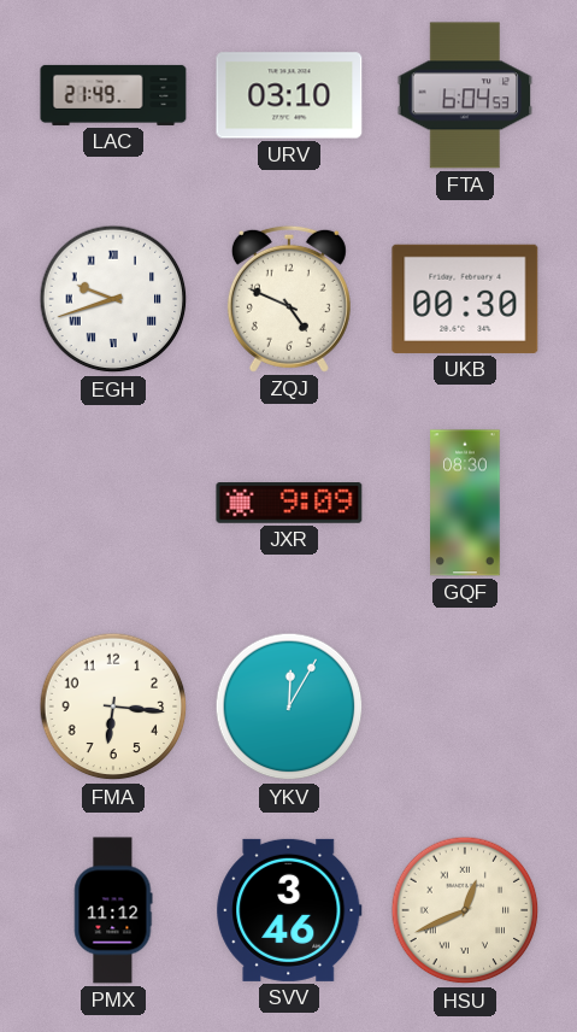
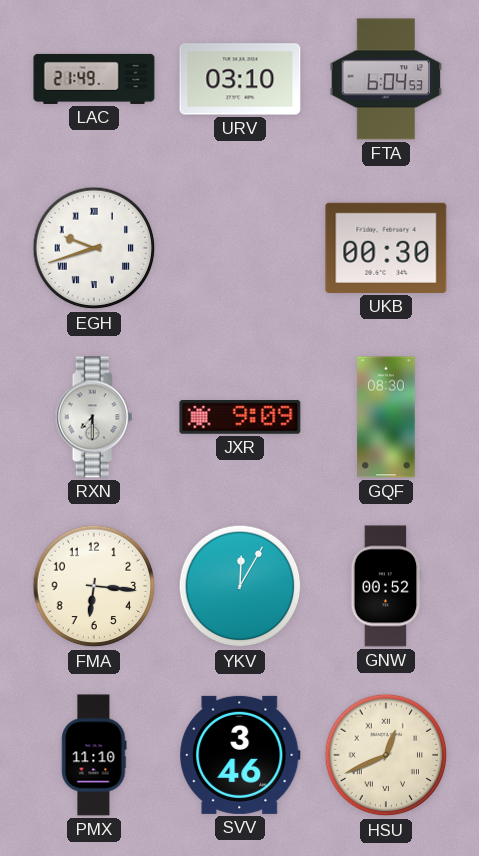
ZQJ: 4:49 -> none
RXN: none -> 7:30
GNW: none -> 00:52
PMX: 11:12 -> 11:10
